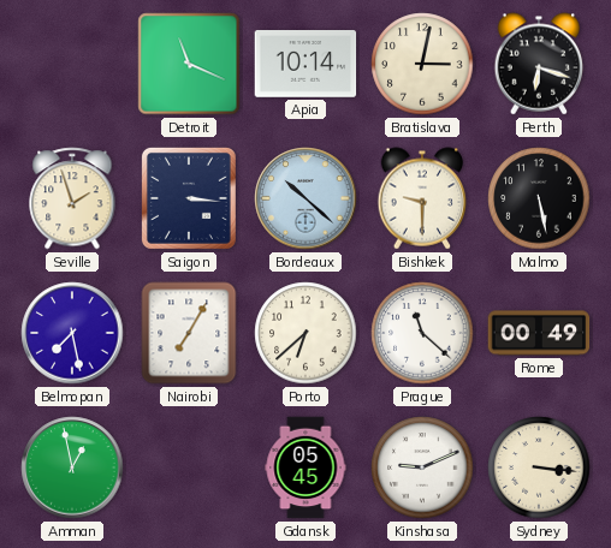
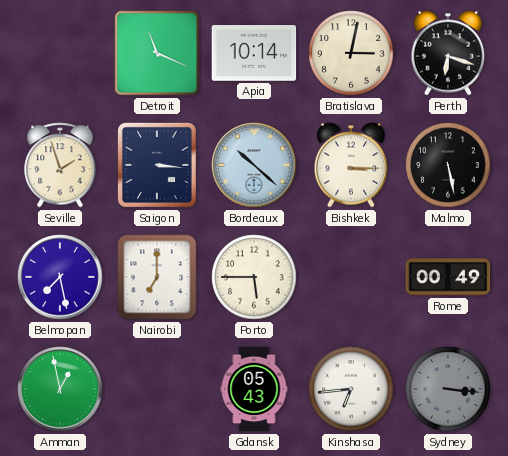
Bishkek: 9:30 -> 3:15
Nairobi: 7:05 -> 7:00
Porto: 6:38 -> 5:45
Prague: 11:22 -> none
Gdansk: 05:45 -> 05:43
Kinshasa: 9:11 -> 6:44
Sydney dial: cream -> grey
